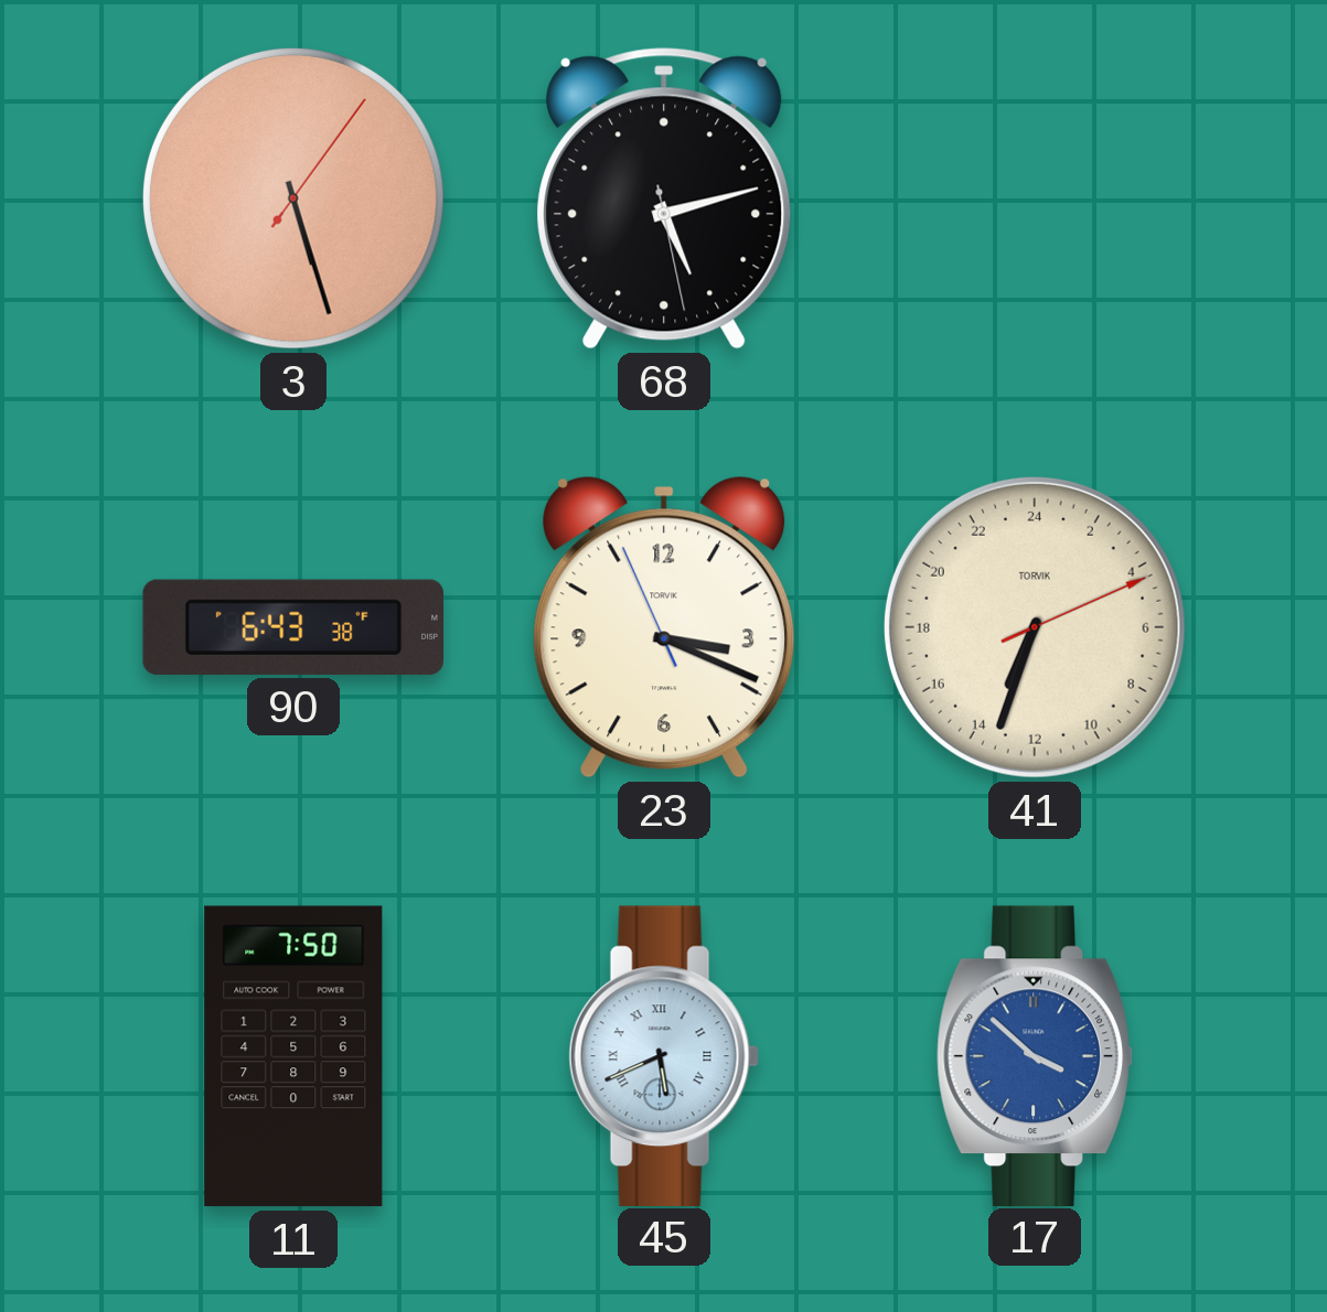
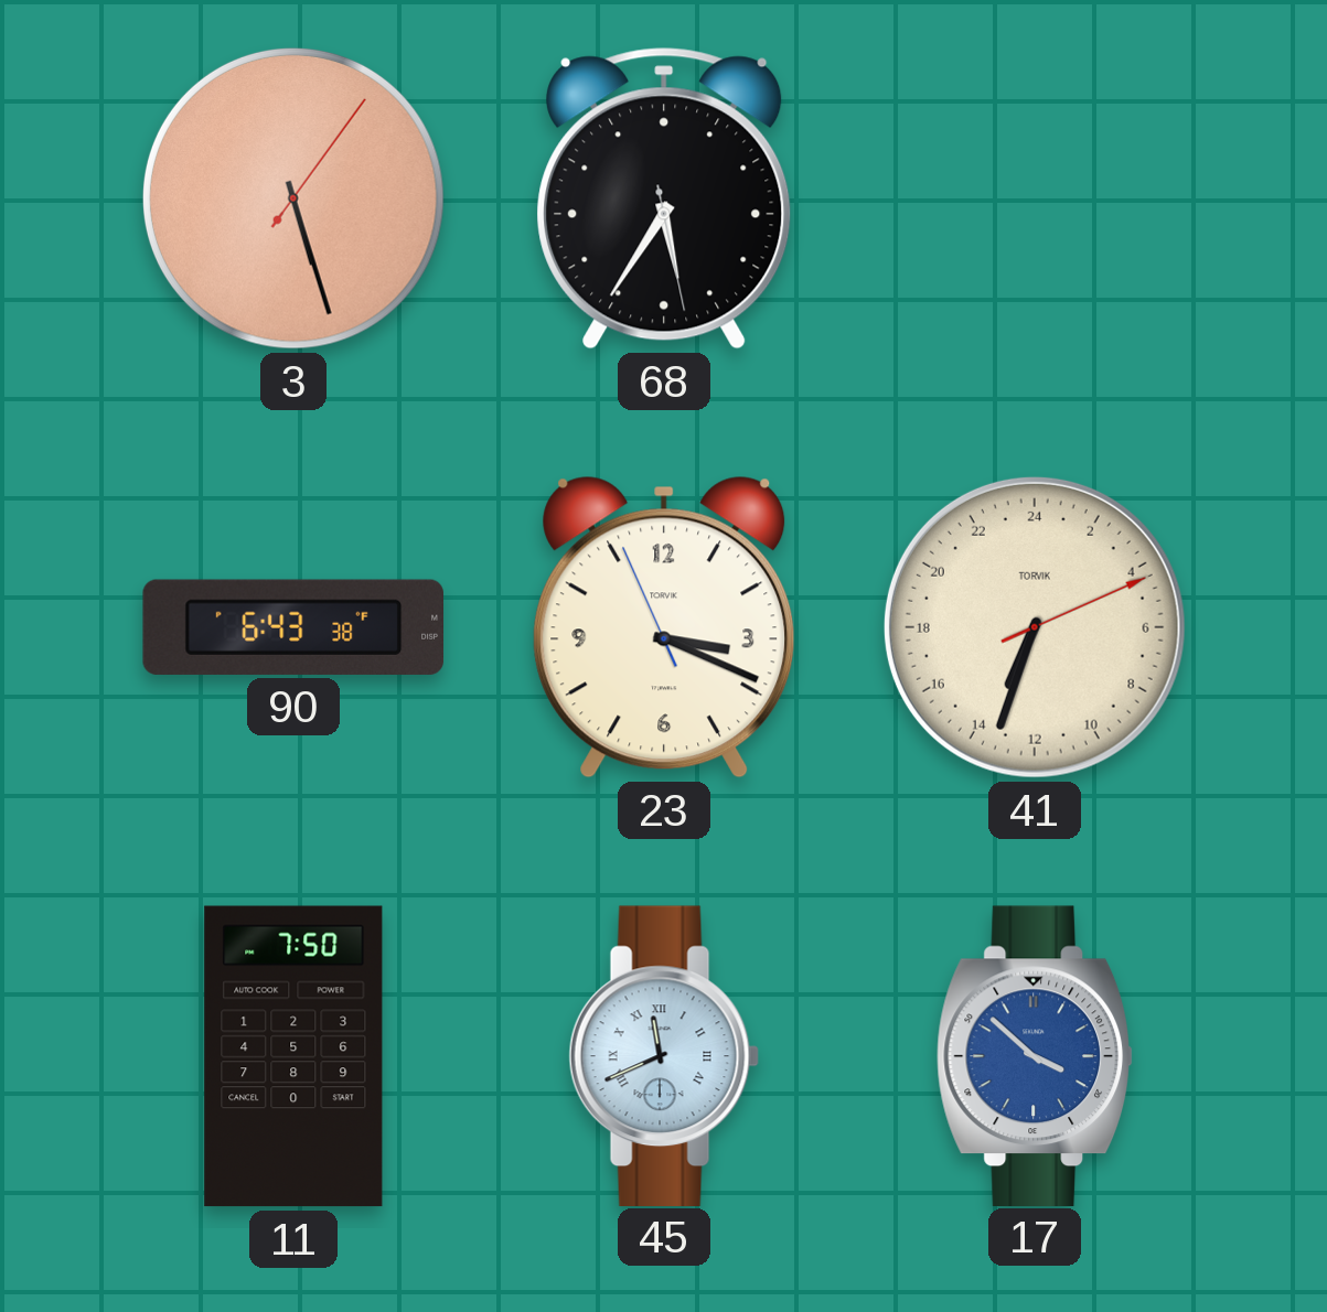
68: 5:12 -> 5:35
45: 5:41 -> 11:41
